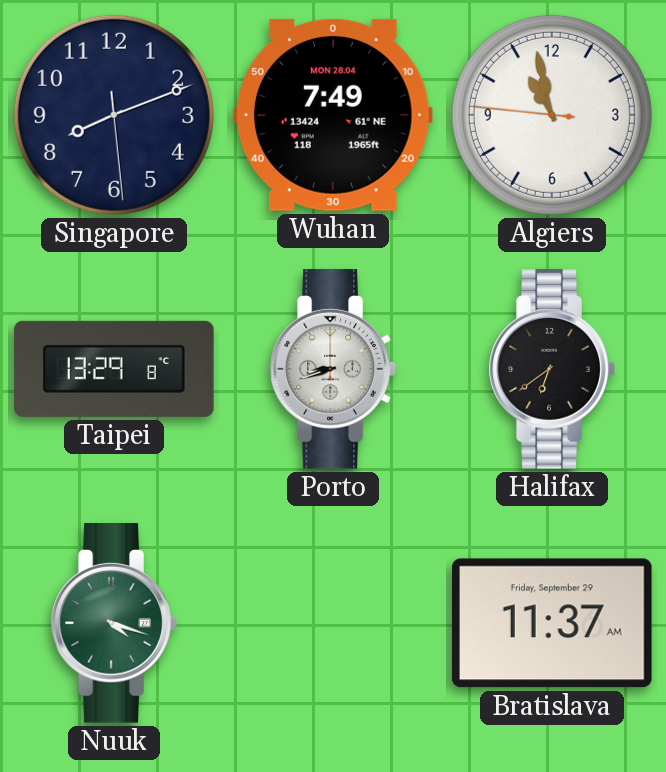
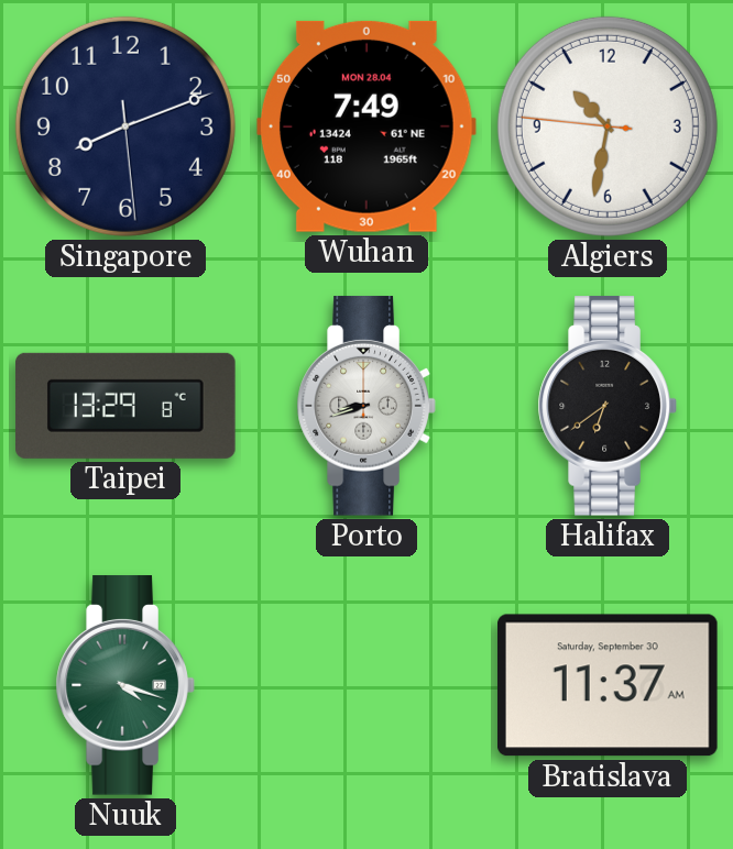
Algiers: 10:57 -> 10:31
Bratislava date: Friday, September 29 -> Saturday, September 30
